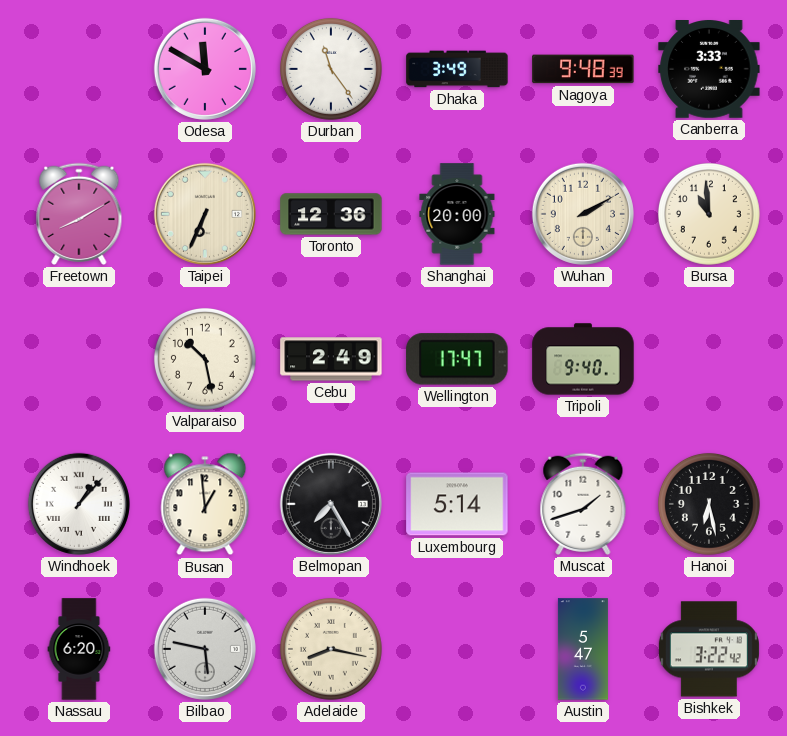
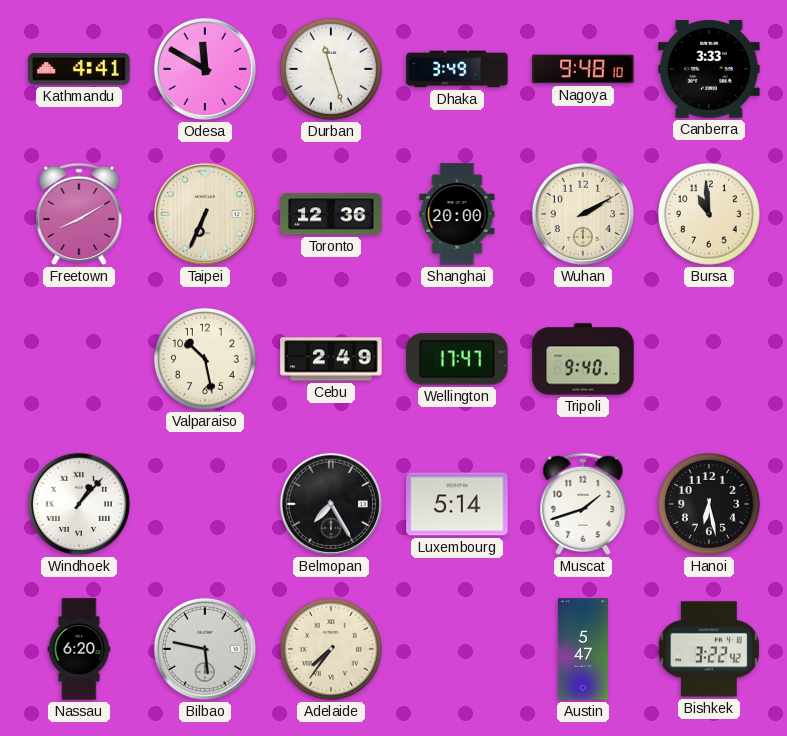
Kathmandu: none -> 4:41
Durban: 11:24 -> 11:27
Nagoya: 9:48:39 -> 9:48:10
Busan: 12:59 -> none
Adelaide: 8:17 -> 7:36
